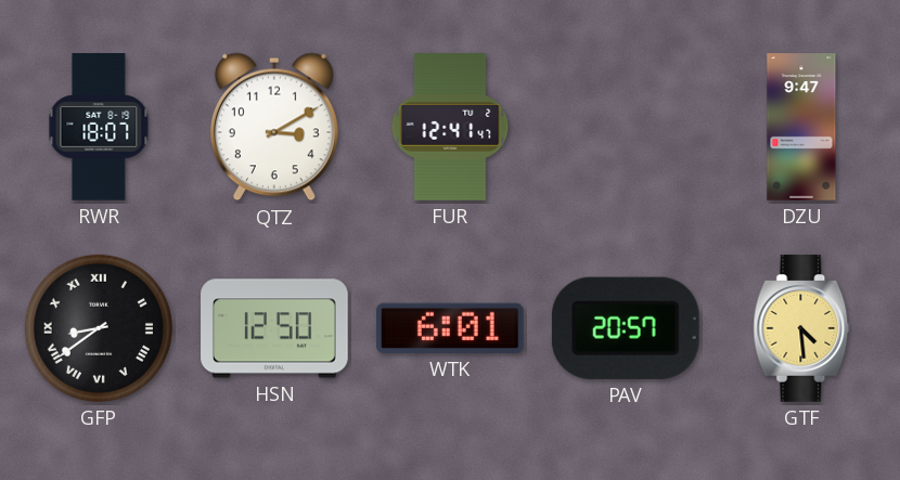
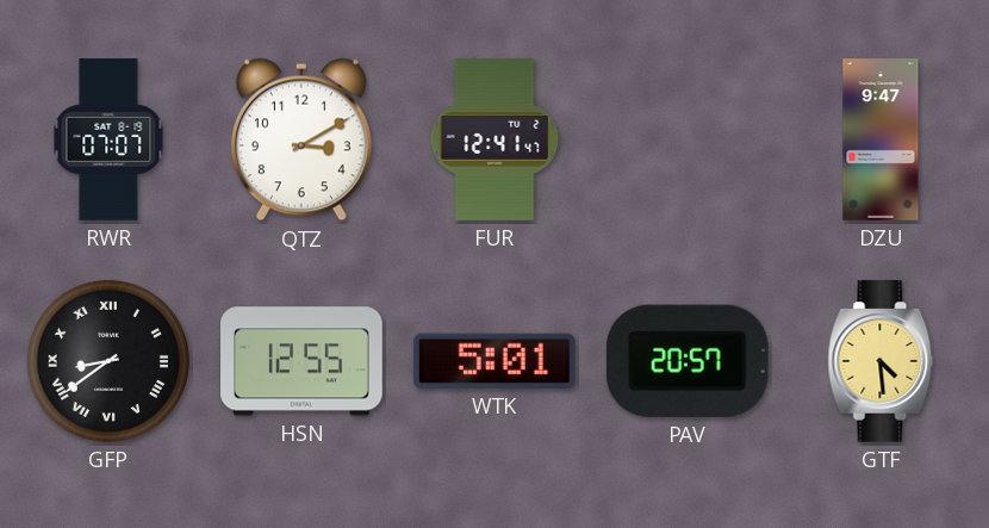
RWR: 18:07 -> 07:07
HSN: 12:50 -> 12:55
WTK: 6:01 -> 5:01
